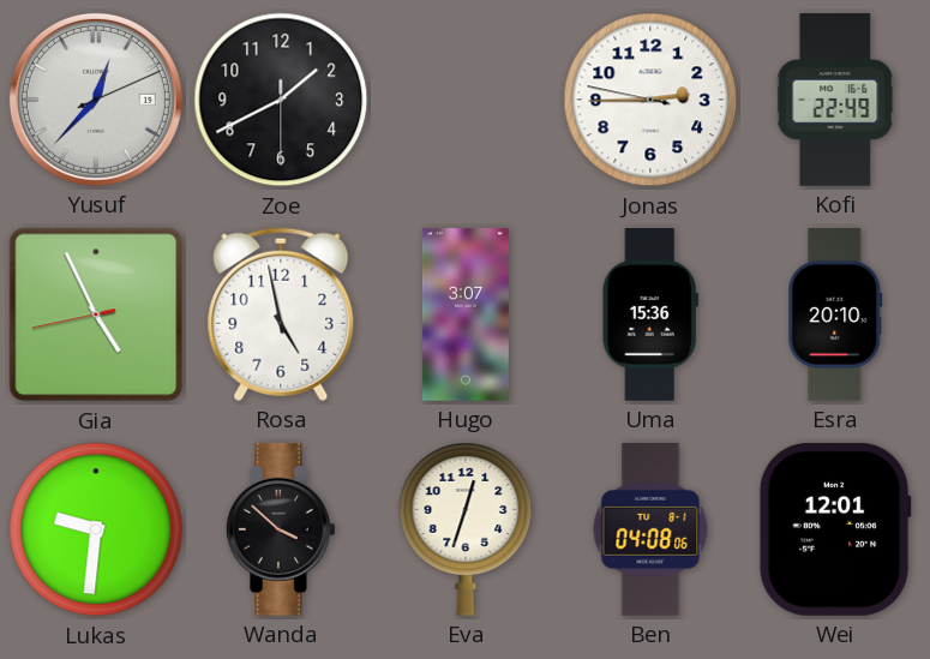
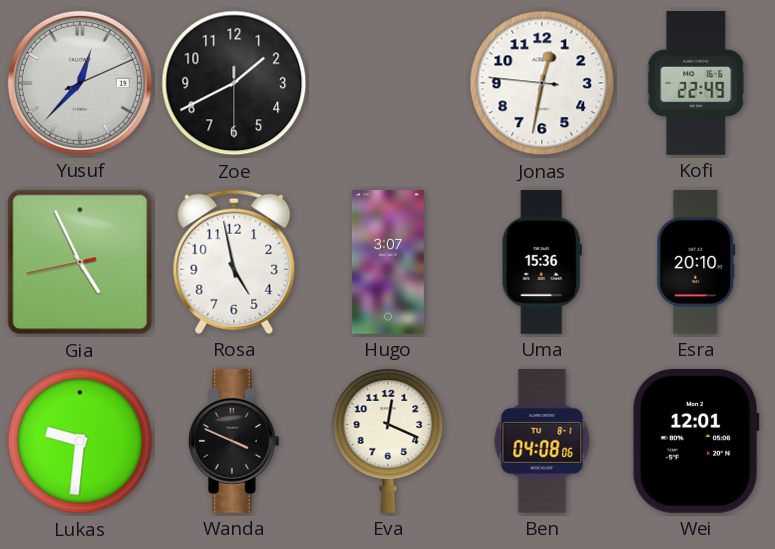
Jonas: 2:44 -> 12:31
Wanda: 3:52 -> 3:49
Eva: 12:33 -> 12:19
